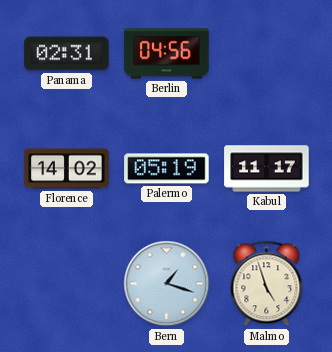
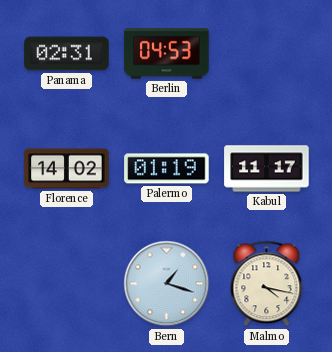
Berlin: 04:56 -> 04:53
Palermo: 05:19 -> 01:19
Malmo: 4:57 -> 4:17
